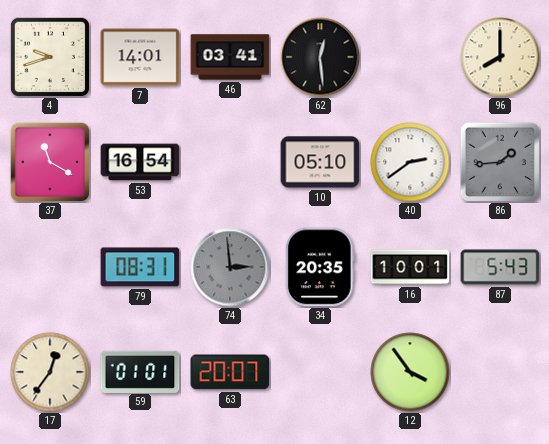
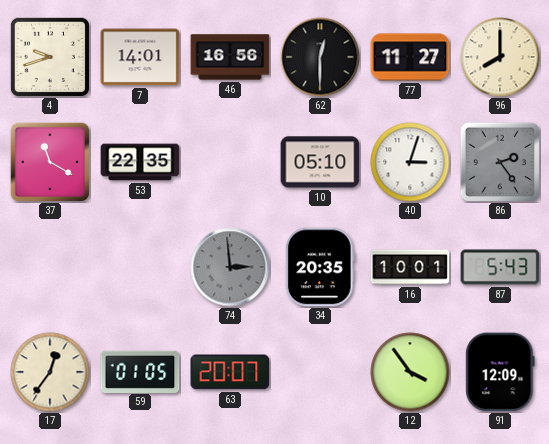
46: 03:41 -> 16:56
62: 12:29 -> 12:30
77: none -> 11:27
53: 16:54 -> 22:35
40: 2:39 -> 3:03
86: 1:44 -> 2:24
79: 08:31 -> none
59: 01:01 -> 01:05
91: none -> 12:09
